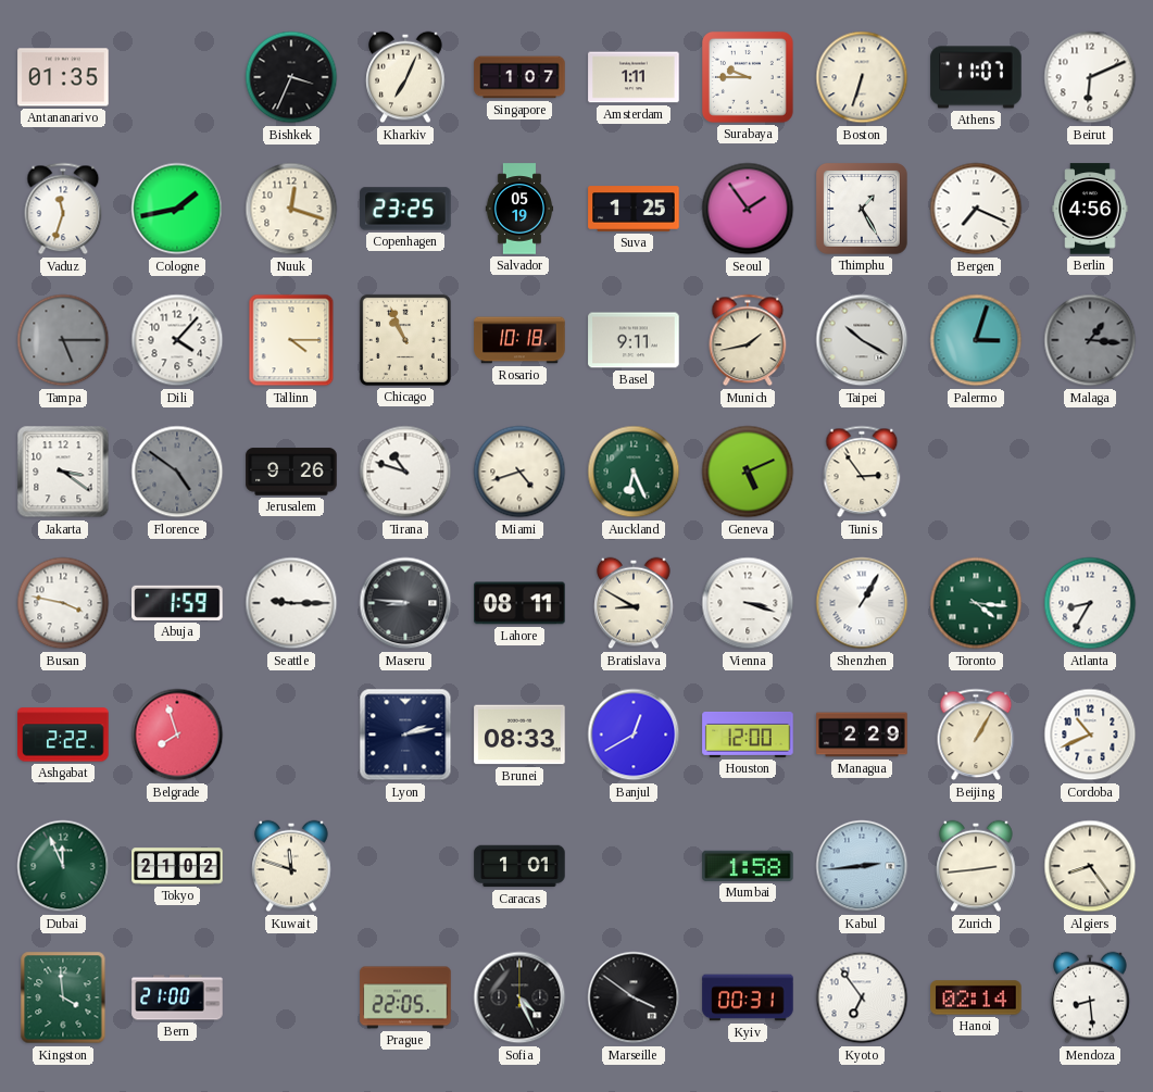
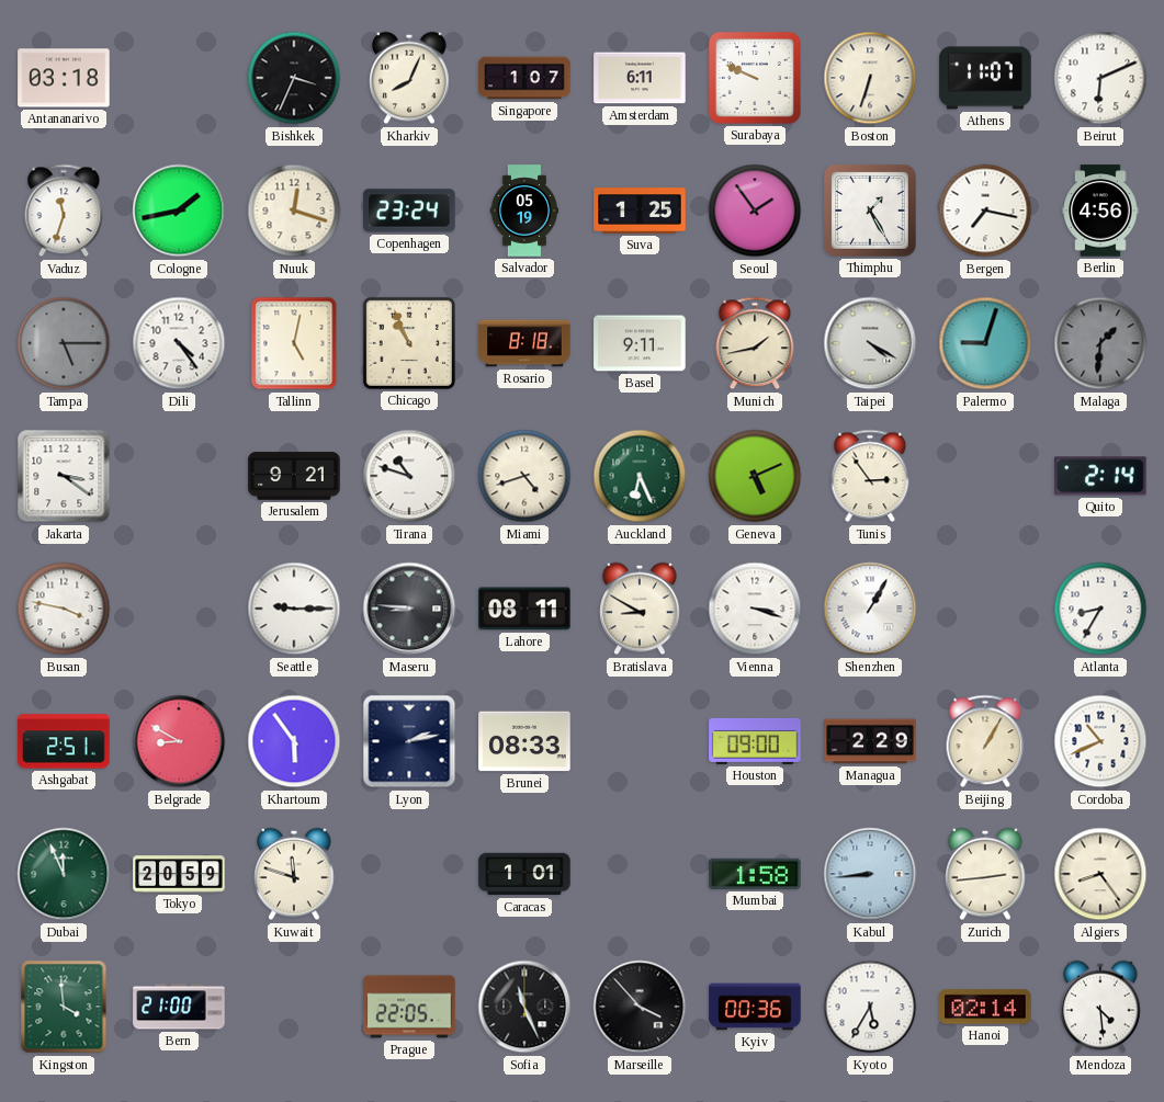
Antananarivo: 01:35 -> 03:18
Kharkiv: 7:04 -> 8:04
Amsterdam: 1:11 -> 6:11
Surabaya: 9:45 -> 9:49
Copenhagen: 23:25 -> 23:24
Bergen: 7:19 -> 7:17
Dili: 4:07 -> 4:24
Tallinn: 4:15 -> 5:02
Rosario: 10:18 -> 8:18
Taipei: 10:20 -> 4:20
Palermo: 3:03 -> 9:03
Malaga: 1:16 -> 1:31
Florence: 4:51 -> none
Jerusalem: 9:26 -> 9:21
Quito: none -> 2:14
Abuja: 1:59 -> none
Toronto: 4:16 -> none
Ashgabat: 2:22 -> 2:51
Belgrade: 7:57 -> 8:50
Khartoum: none -> 5:54
Banjul: 12:40 -> none
Houston: 12:00 -> 09:00
Tokyo: 21:02 -> 20:59
Kabul: 2:44 -> 8:44
Sofia: 4:26 -> 11:26
Marseille: 3:51 -> 3:53
Kyiv: 00:31 -> 00:36
Kyoto: 6:54 -> 5:35
Mendoza: 8:29 -> 4:29
